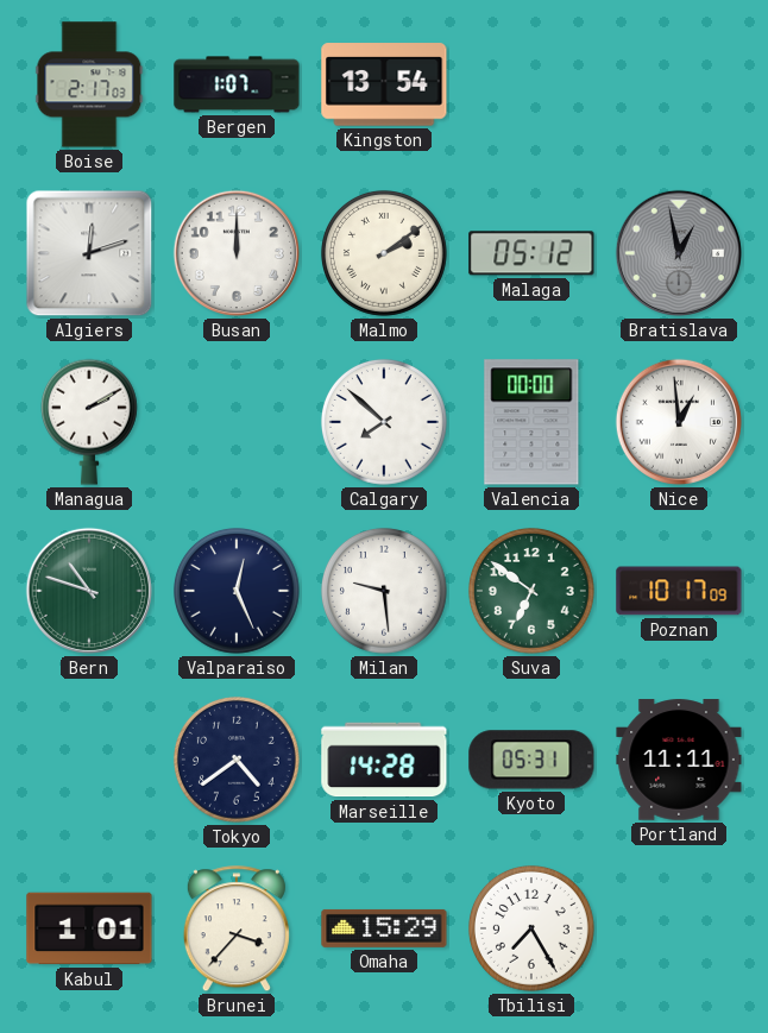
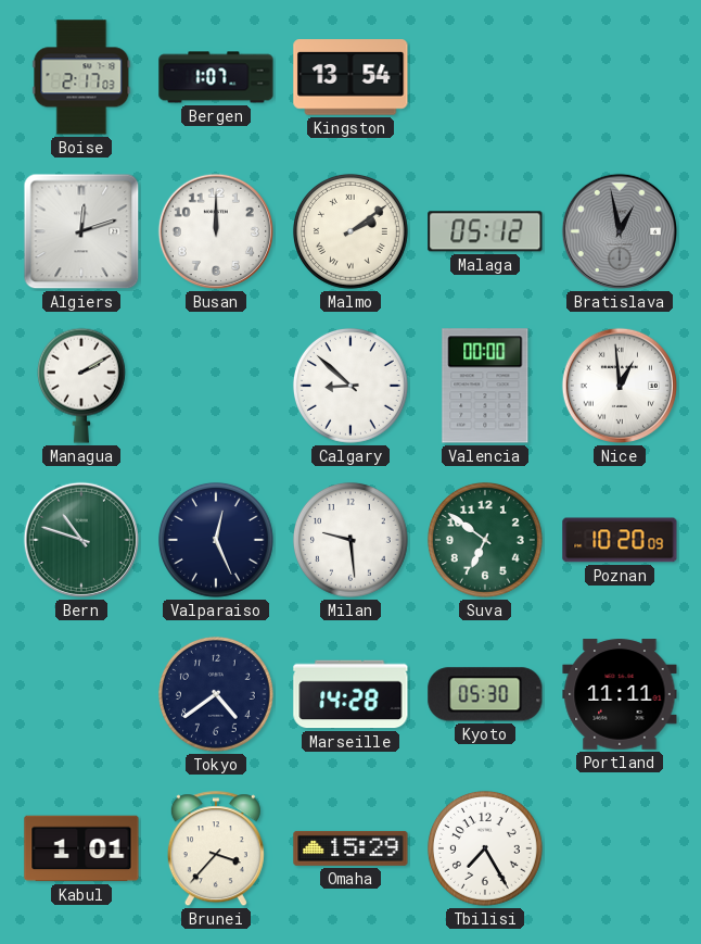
Calgary: 7:52 -> 8:52
Poznan: 10:17 -> 10:20
Kyoto: 05:31 -> 05:30
